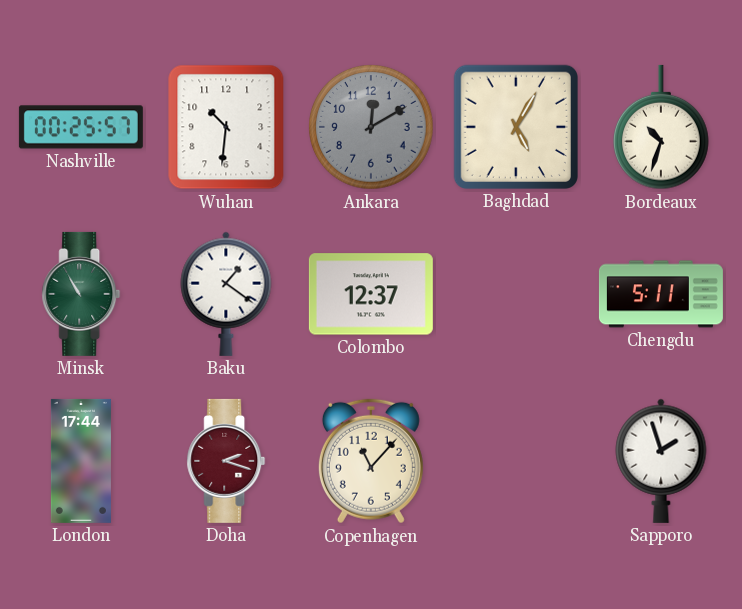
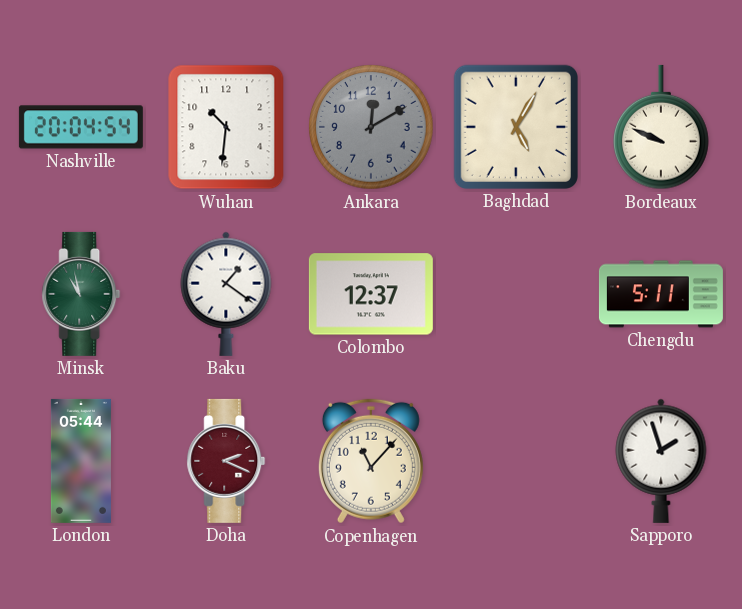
Nashville: 00:25 -> 20:04
Bordeaux: 10:33 -> 9:49
Minsk: 10:55 -> 10:58
London: 17:44 -> 05:44
Doha: 2:18 -> 2:19
